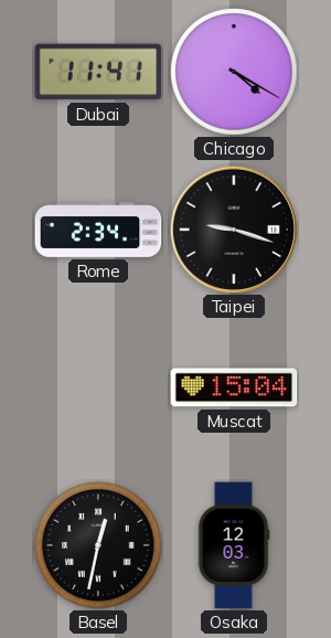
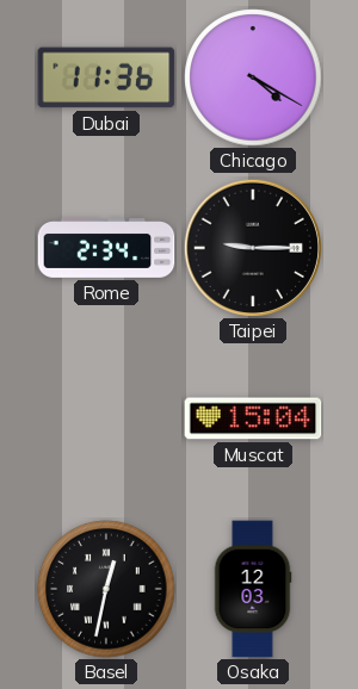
Dubai: 11:41 -> 11:36
Taipei: 9:18 -> 9:15
